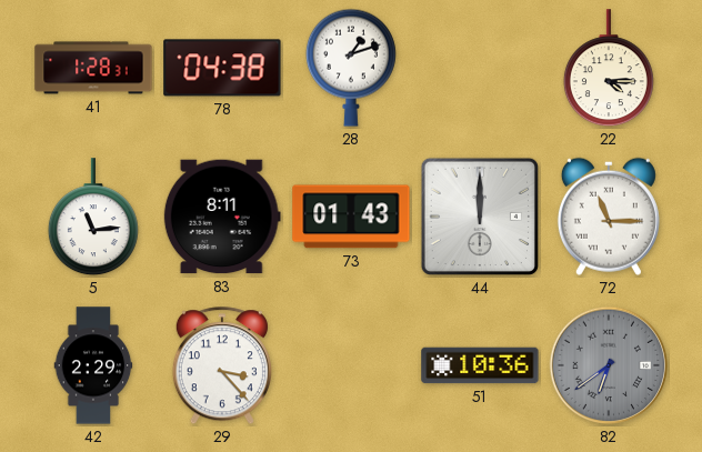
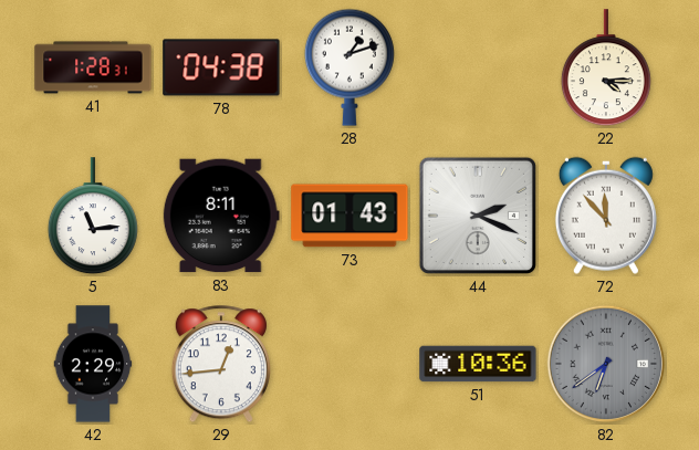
44: 12:00 -> 2:19
72: 11:15 -> 11:53
29: 3:23 -> 12:44
